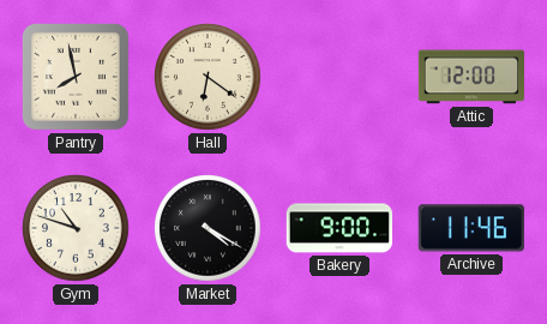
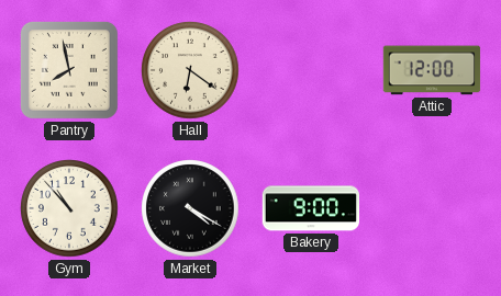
Gym: 10:48 -> 10:53
Archive: 11:46 -> none
